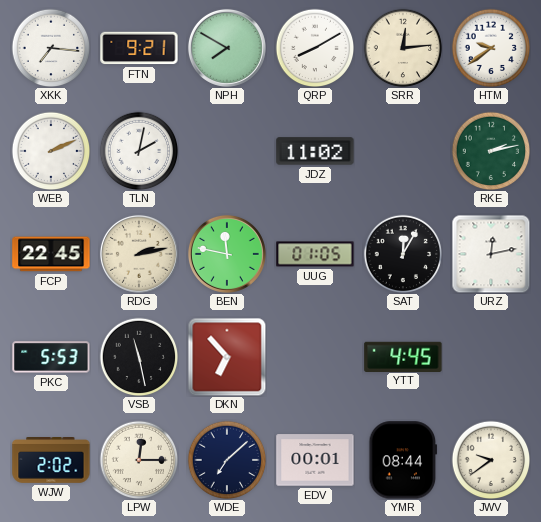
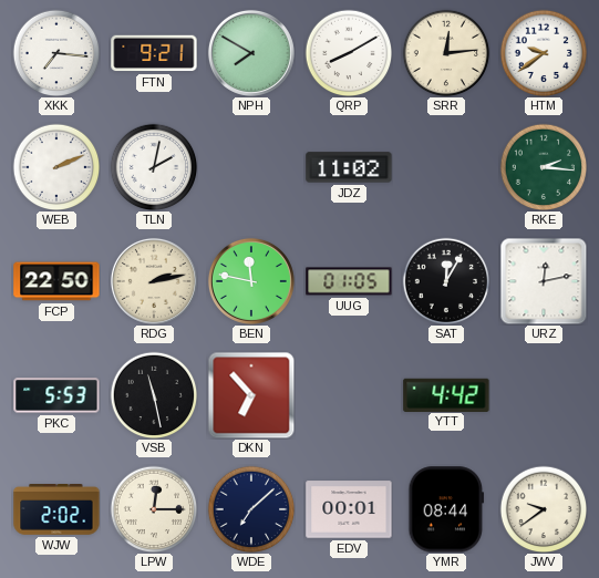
RKE: 2:13 -> 2:16
FCP: 22:45 -> 22:50
YTT: 4:45 -> 4:42
